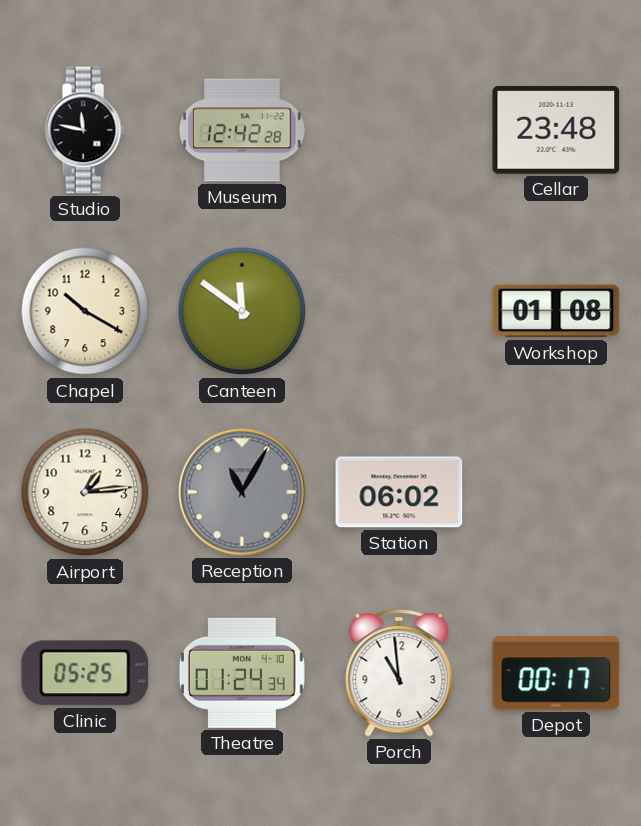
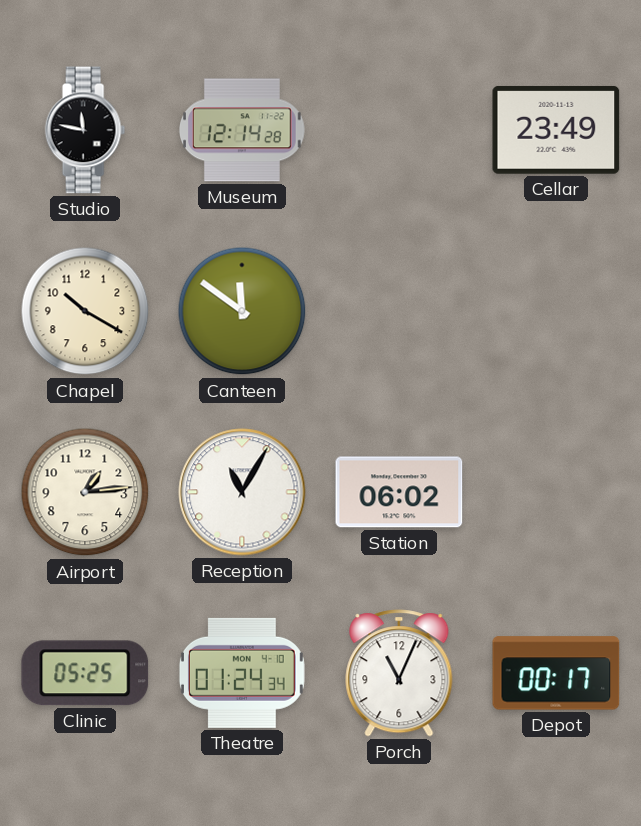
Museum: 12:42 -> 12:14
Cellar: 23:48 -> 23:49
Workshop: 01:08 -> none
Reception dial: grey -> white
Porch: 10:59 -> 11:04
